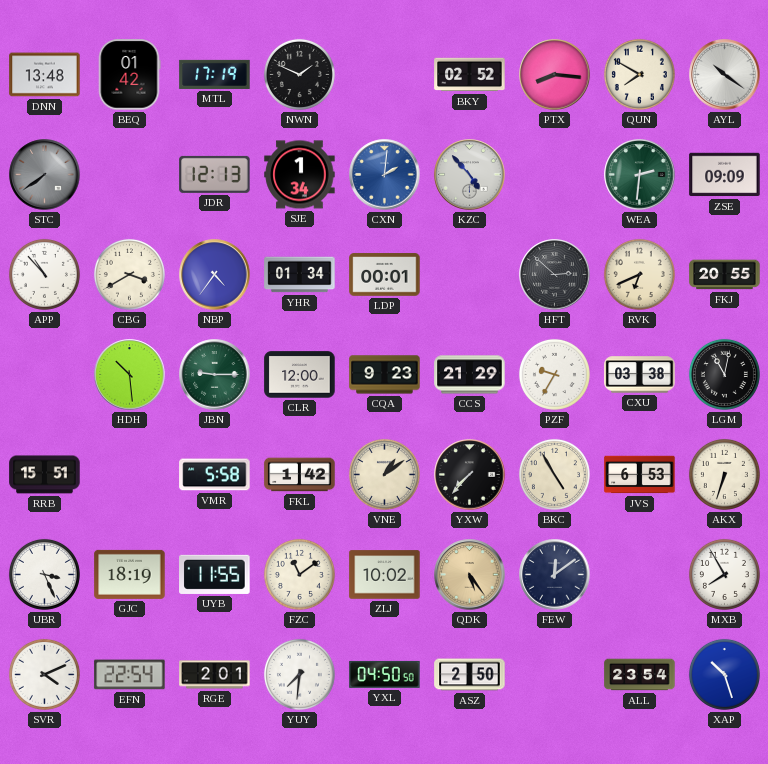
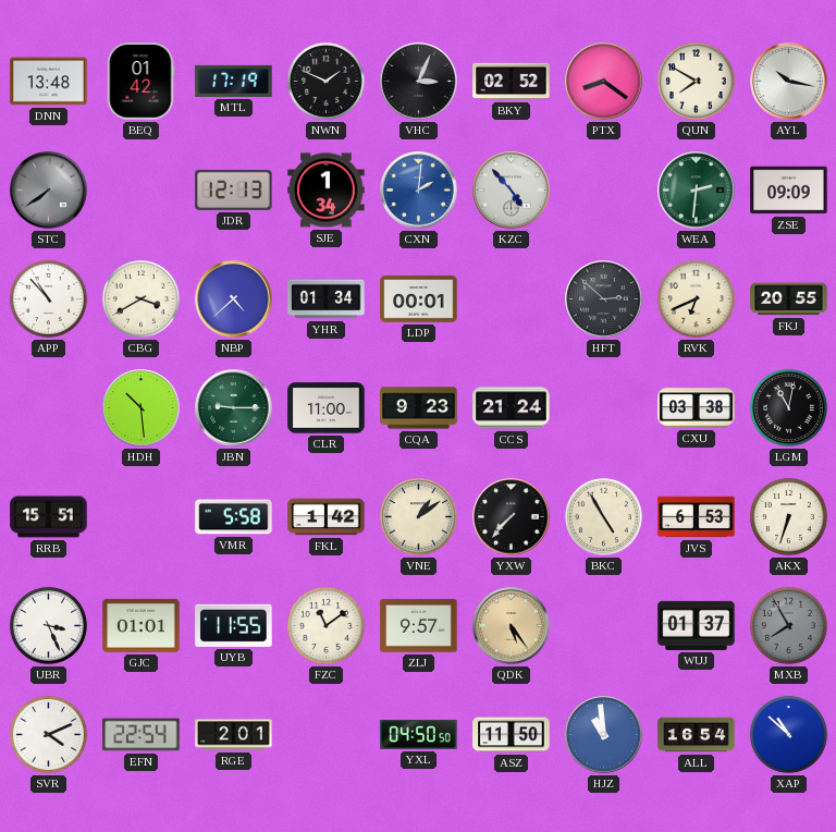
VHC: none -> 3:04
PTX: 8:16 -> 8:21
AYL: 10:21 -> 10:17
NBP: 4:36 -> 4:38
CLR: 12:00 -> 11:00
CCS: 21:29 -> 21:24
PZF: 9:35 -> none
GJC: 18:19 -> 01:01
ZLJ: 10:02 -> 9:57
FEW: 12:09 -> none
WUJ: none -> 01:37
MXB dial: white -> grey
YUY: 7:31 -> none
ASZ: 2:50 -> 11:50
HJZ: none -> 10:59
ALL: 23:54 -> 16:54
XAP: 10:27 -> 10:52
